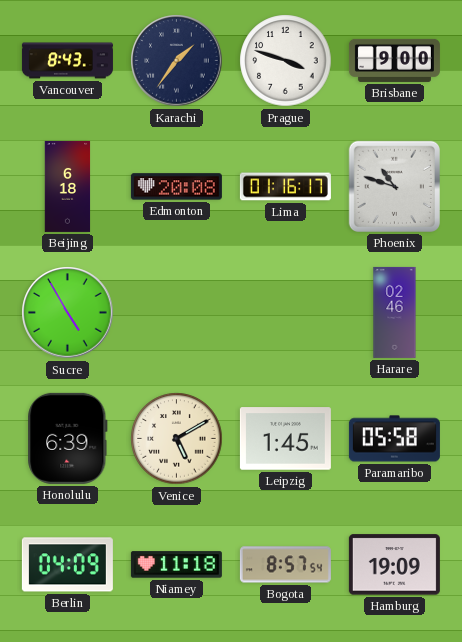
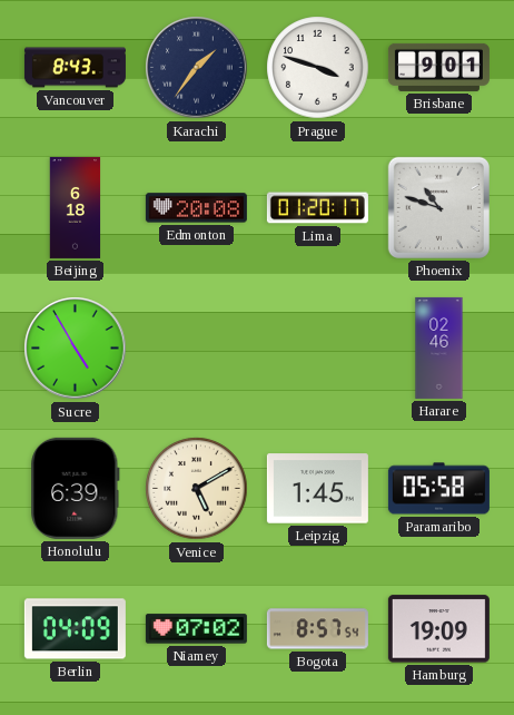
Brisbane: 9:00 -> 9:01
Lima: 01:16 -> 01:20
Niamey: 11:18 -> 07:02
